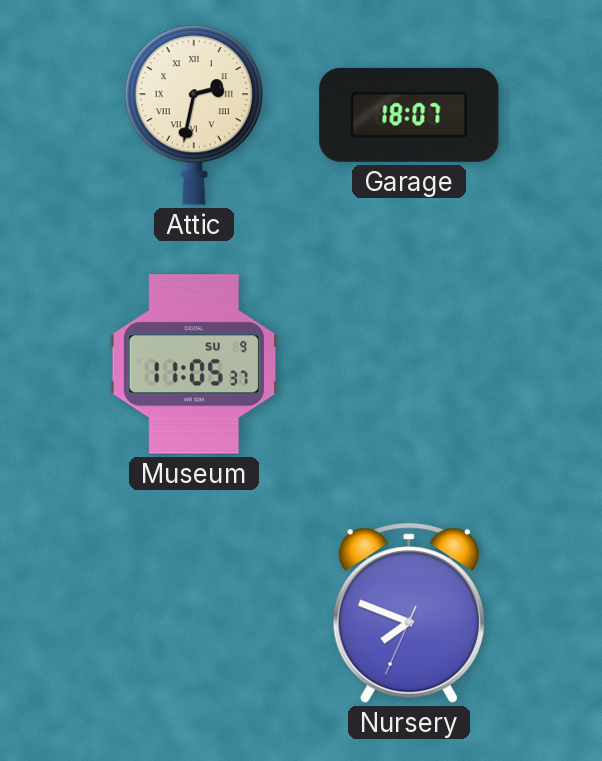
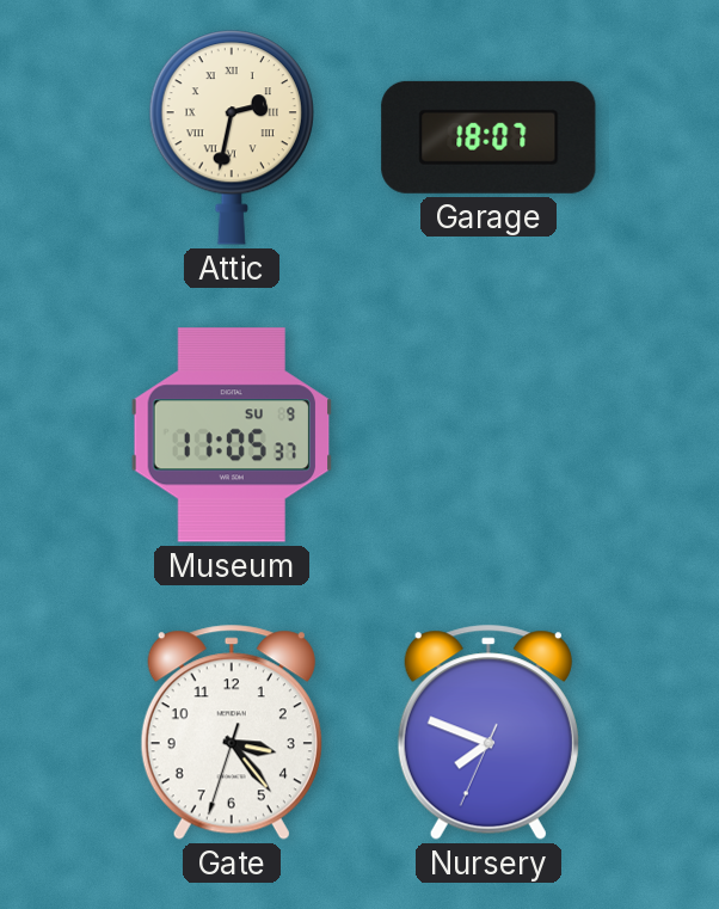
Gate: none -> 3:23
